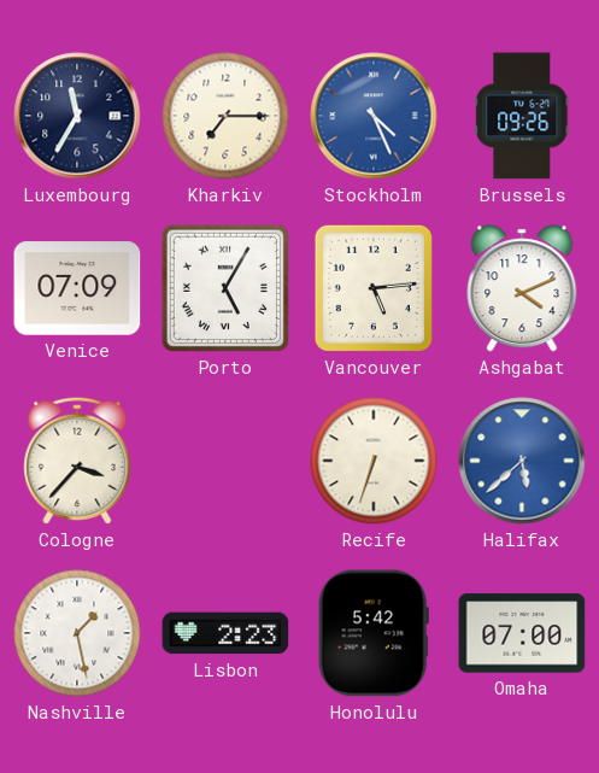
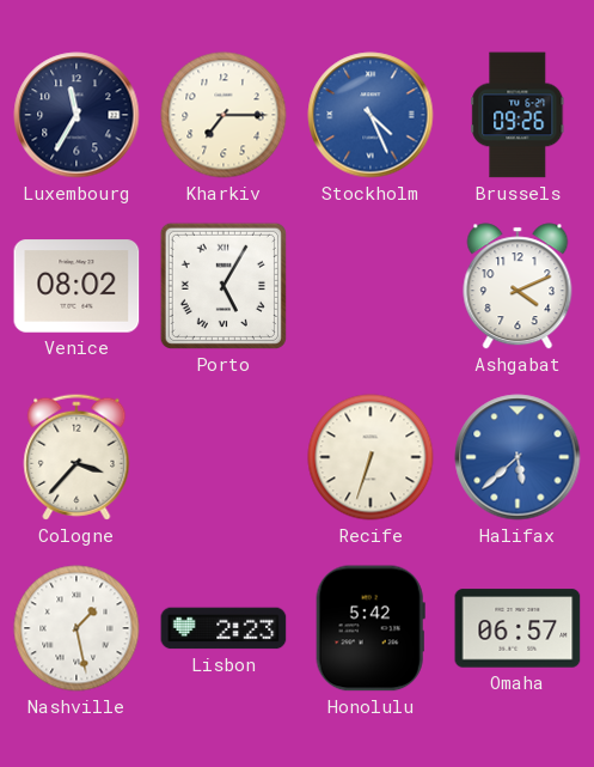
Venice: 07:09 -> 08:02
Vancouver: 5:14 -> none
Omaha: 07:00 -> 06:57
